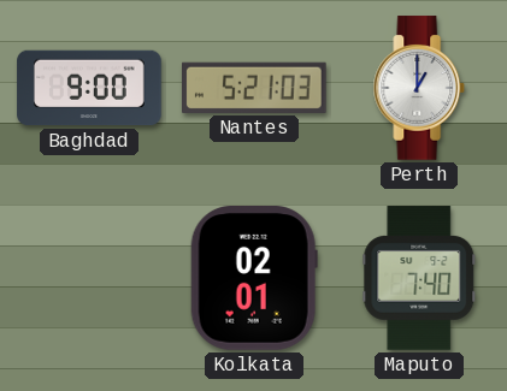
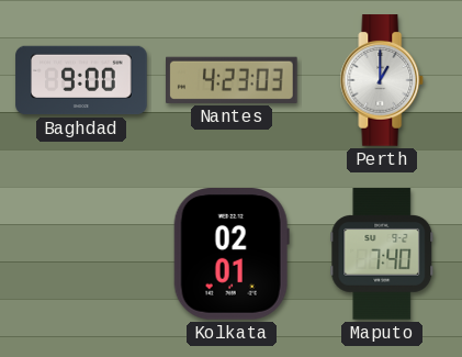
Nantes: 5:21 -> 4:23
